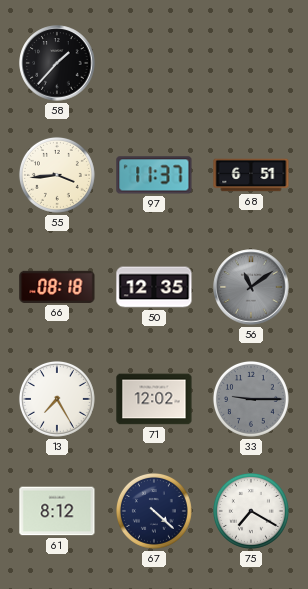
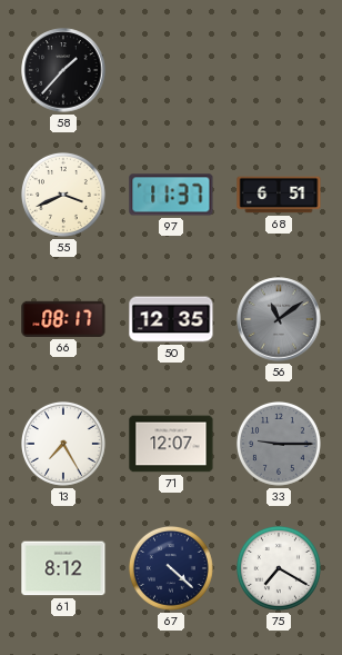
55: 3:44 -> 3:41
66: 08:18 -> 08:17
71: 12:02 -> 12:07
